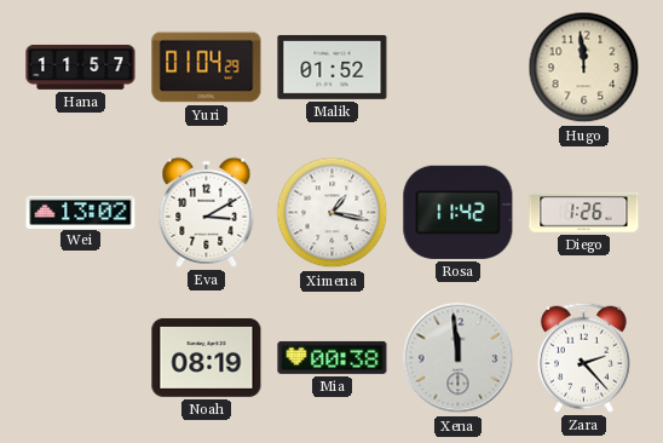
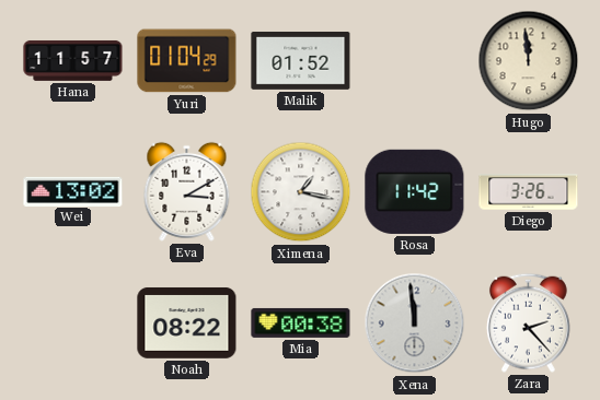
Diego: 1:26 -> 3:26
Noah: 08:19 -> 08:22
